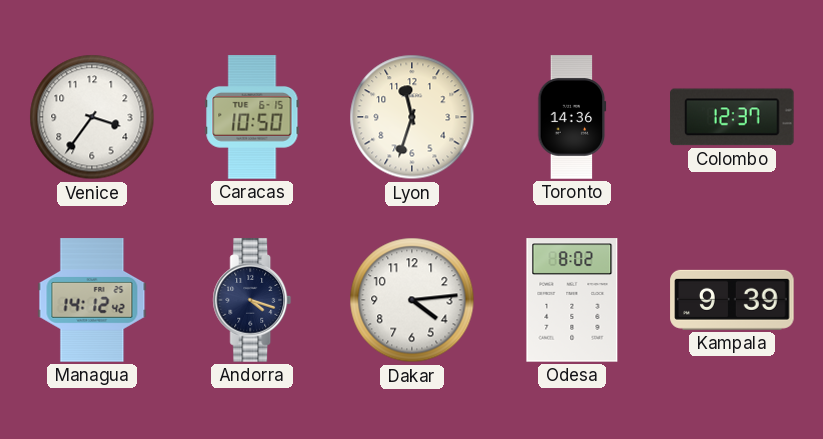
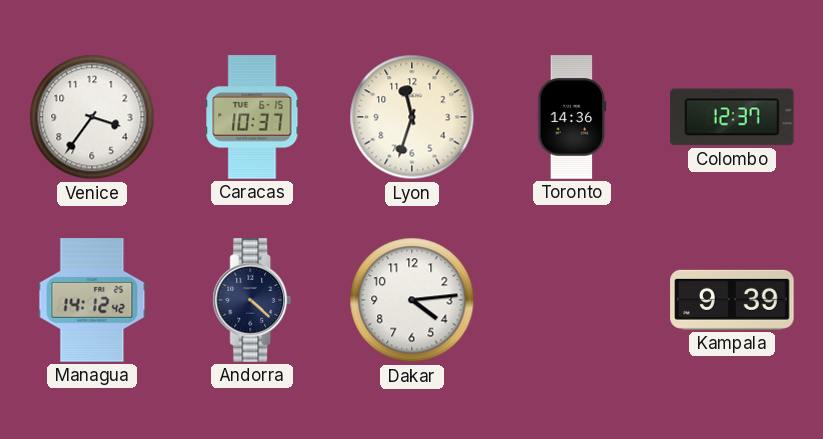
Caracas: 10:50 -> 10:37
Andorra: 4:18 -> 4:22
Odesa: 8:02 -> none
